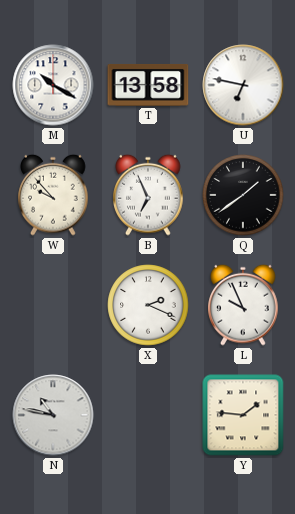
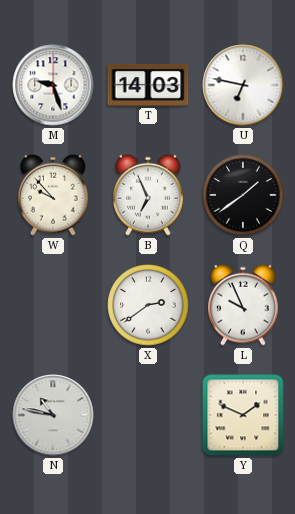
M: 10:20 -> 9:27
T: 13:58 -> 14:03
X: 2:19 -> 2:39
Y: 1:46 -> 1:49
